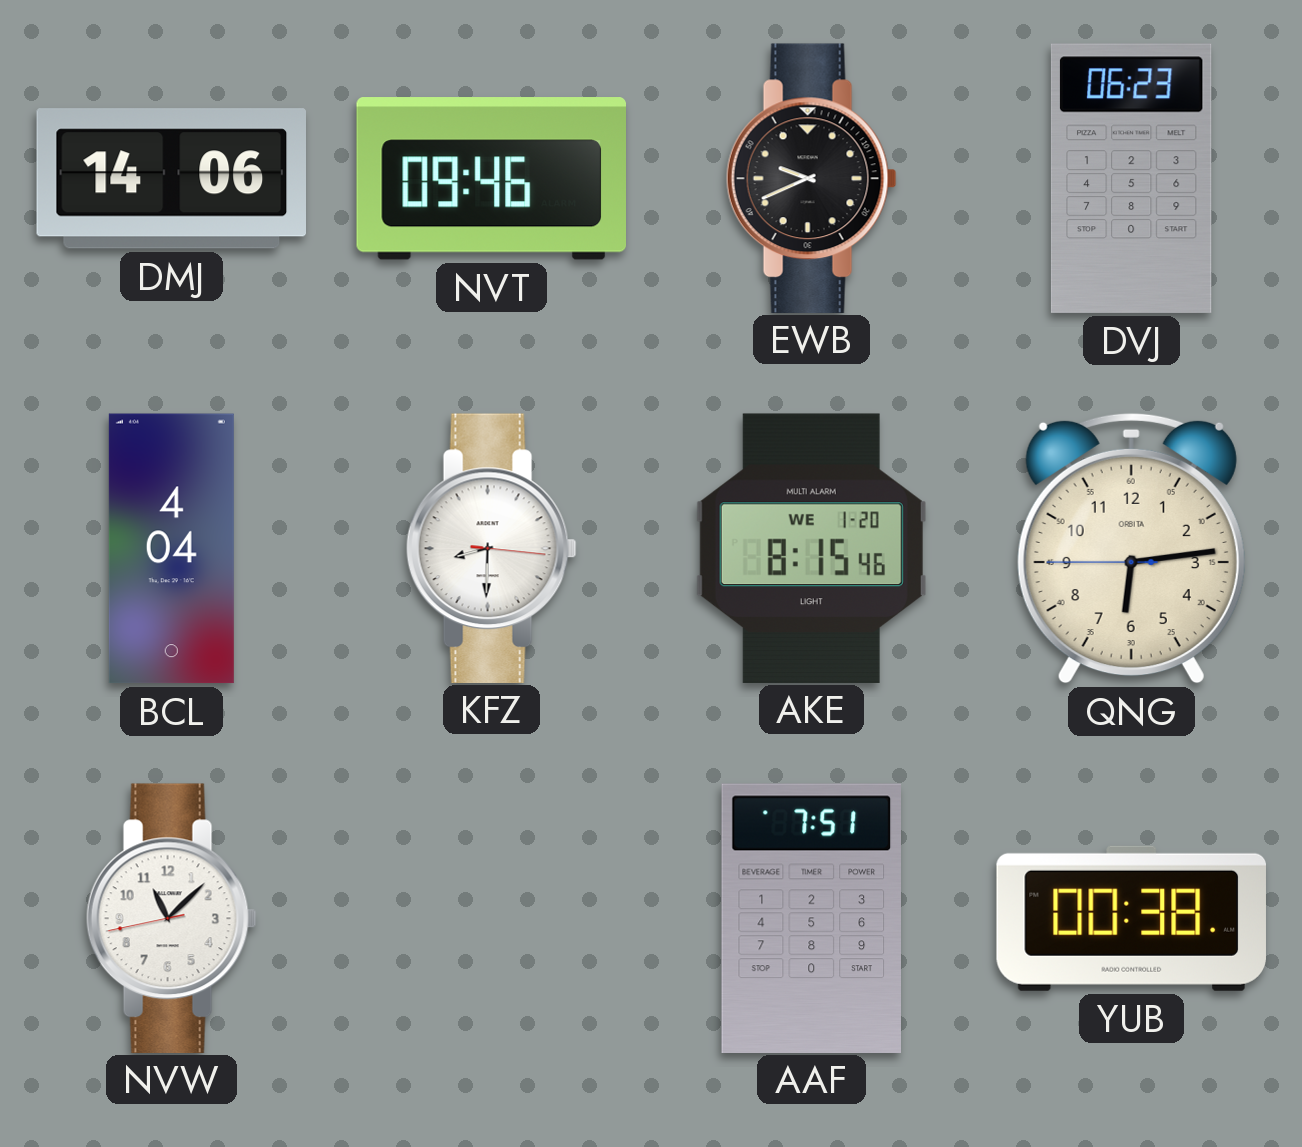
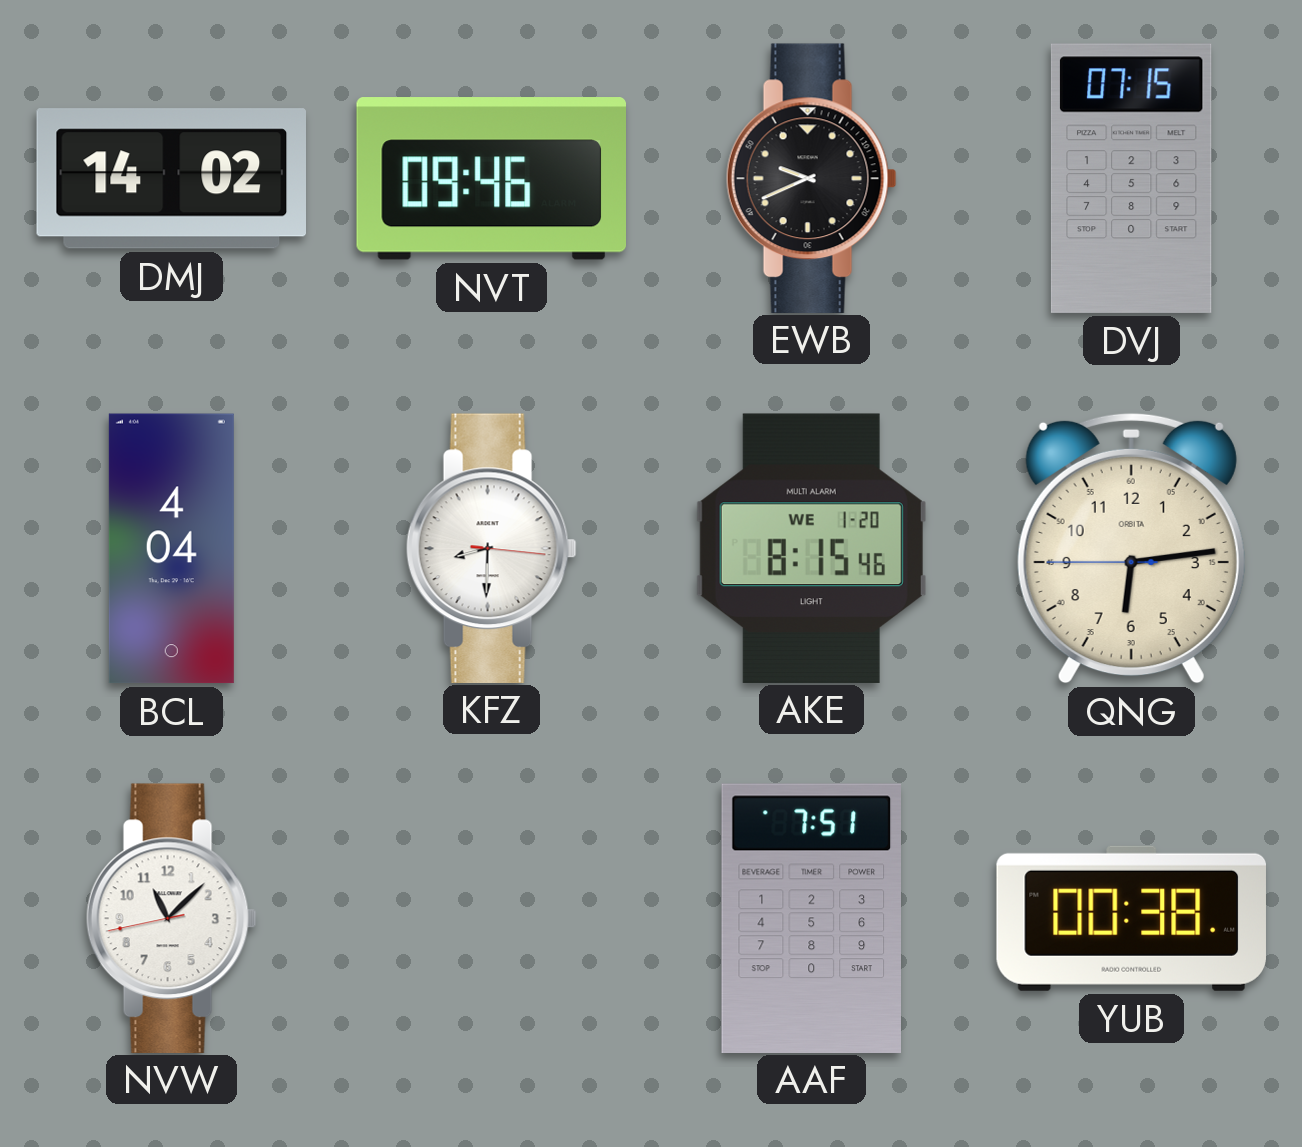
DMJ: 14:06 -> 14:02
DVJ: 06:23 -> 07:15
